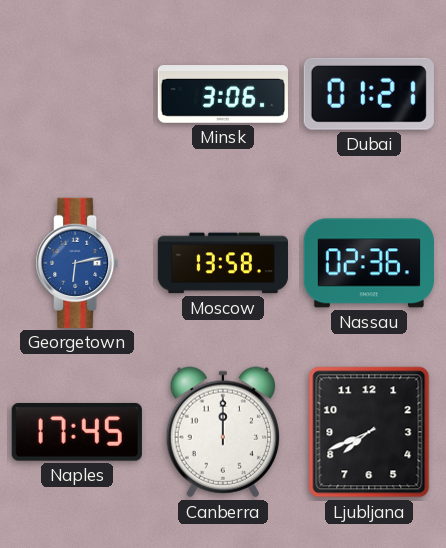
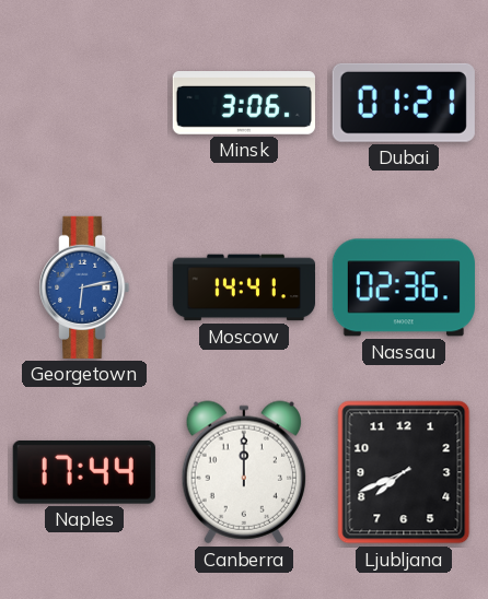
Moscow: 13:58 -> 14:41
Naples: 17:45 -> 17:44
